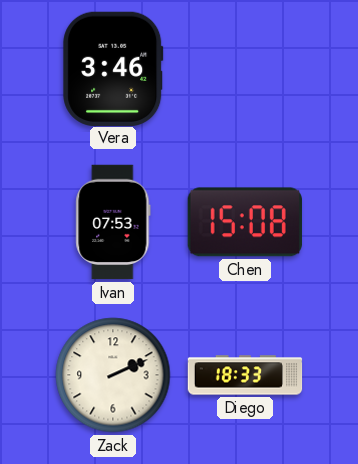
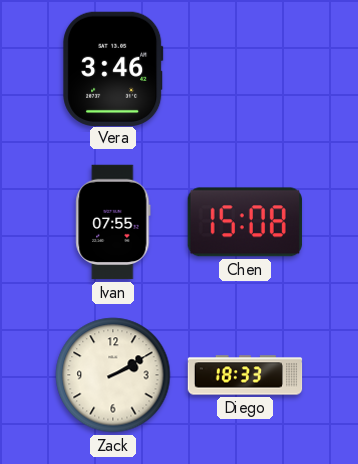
Ivan: 07:53 -> 07:55
Zack: 2:11 -> 2:10
